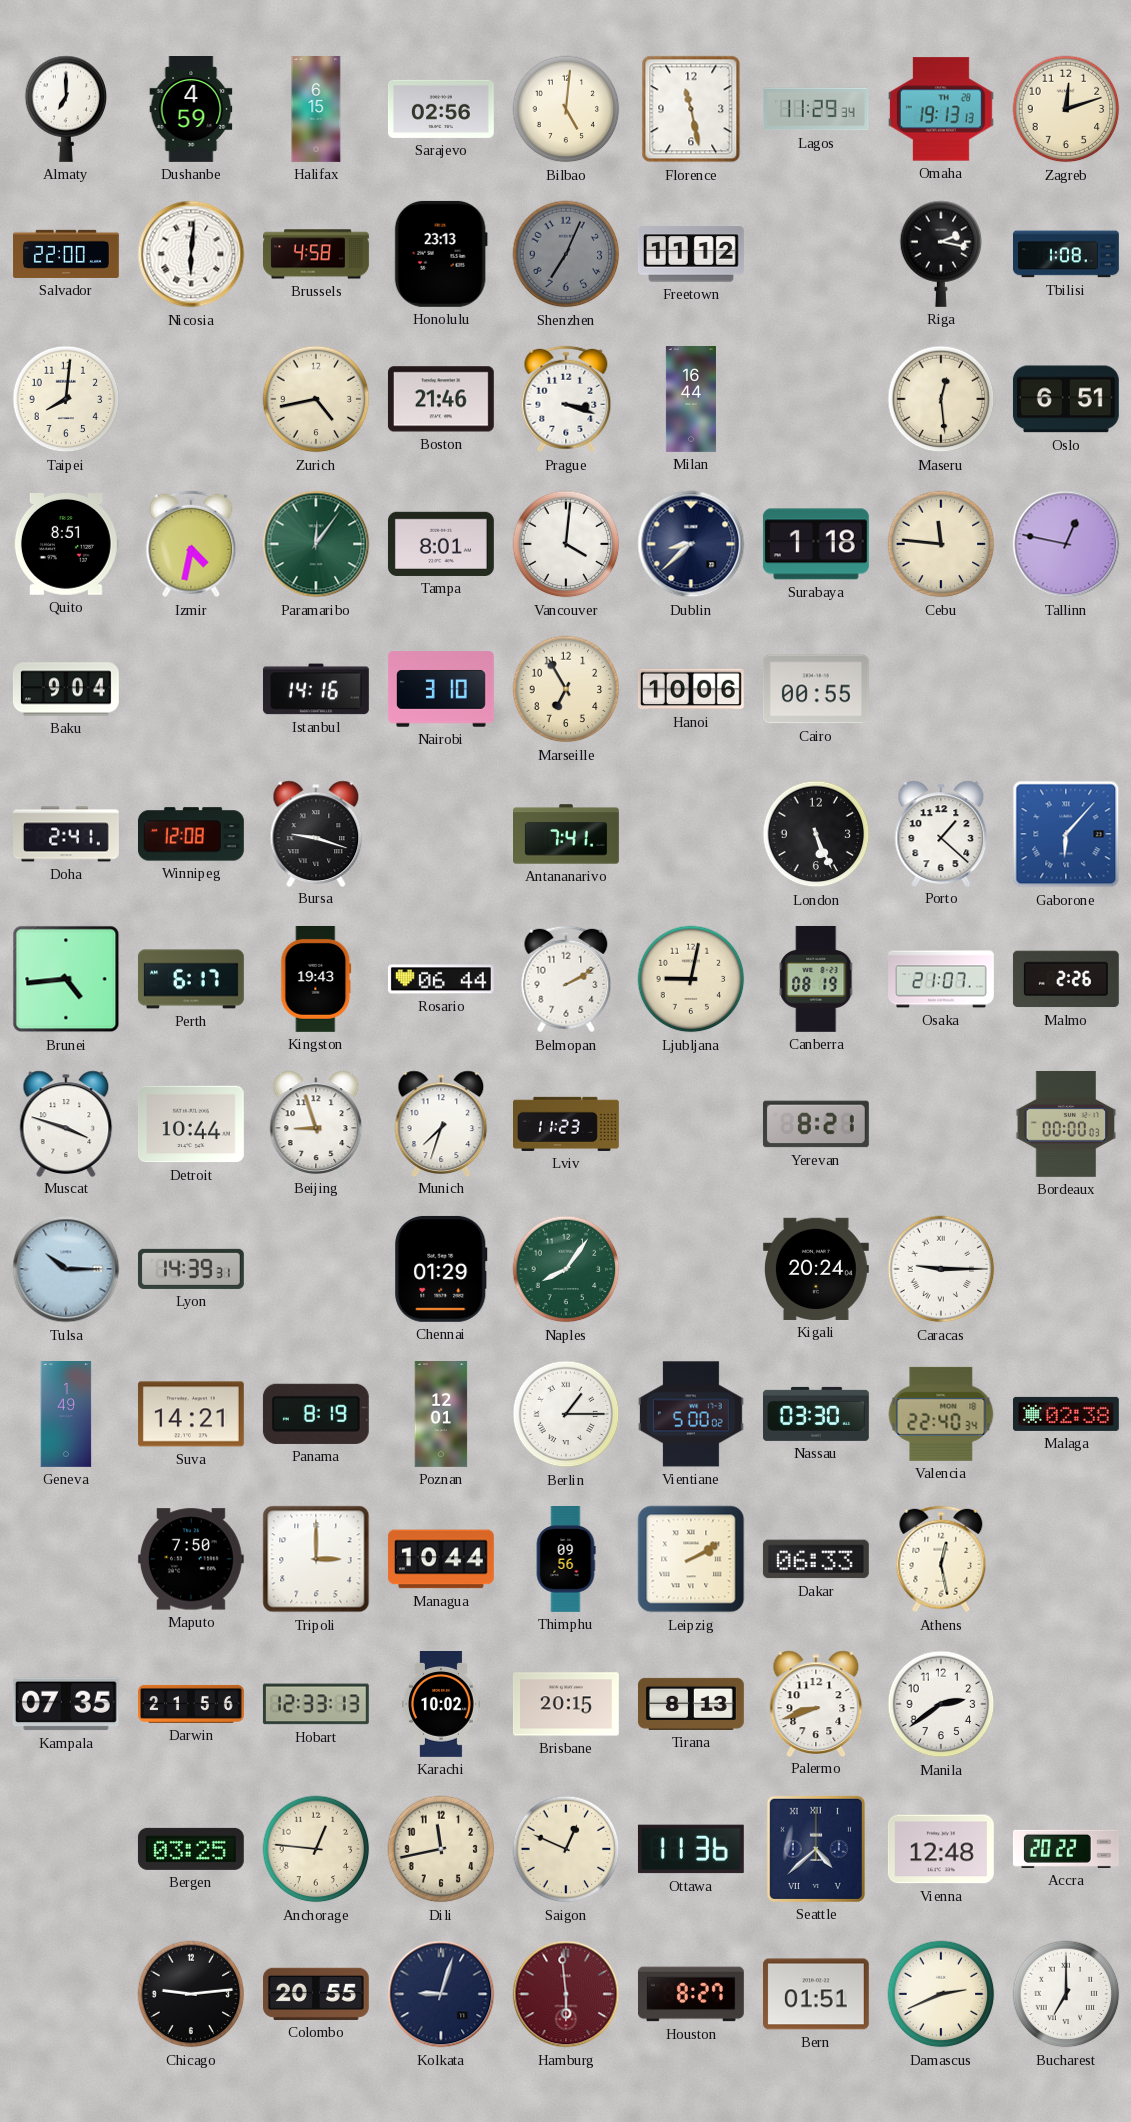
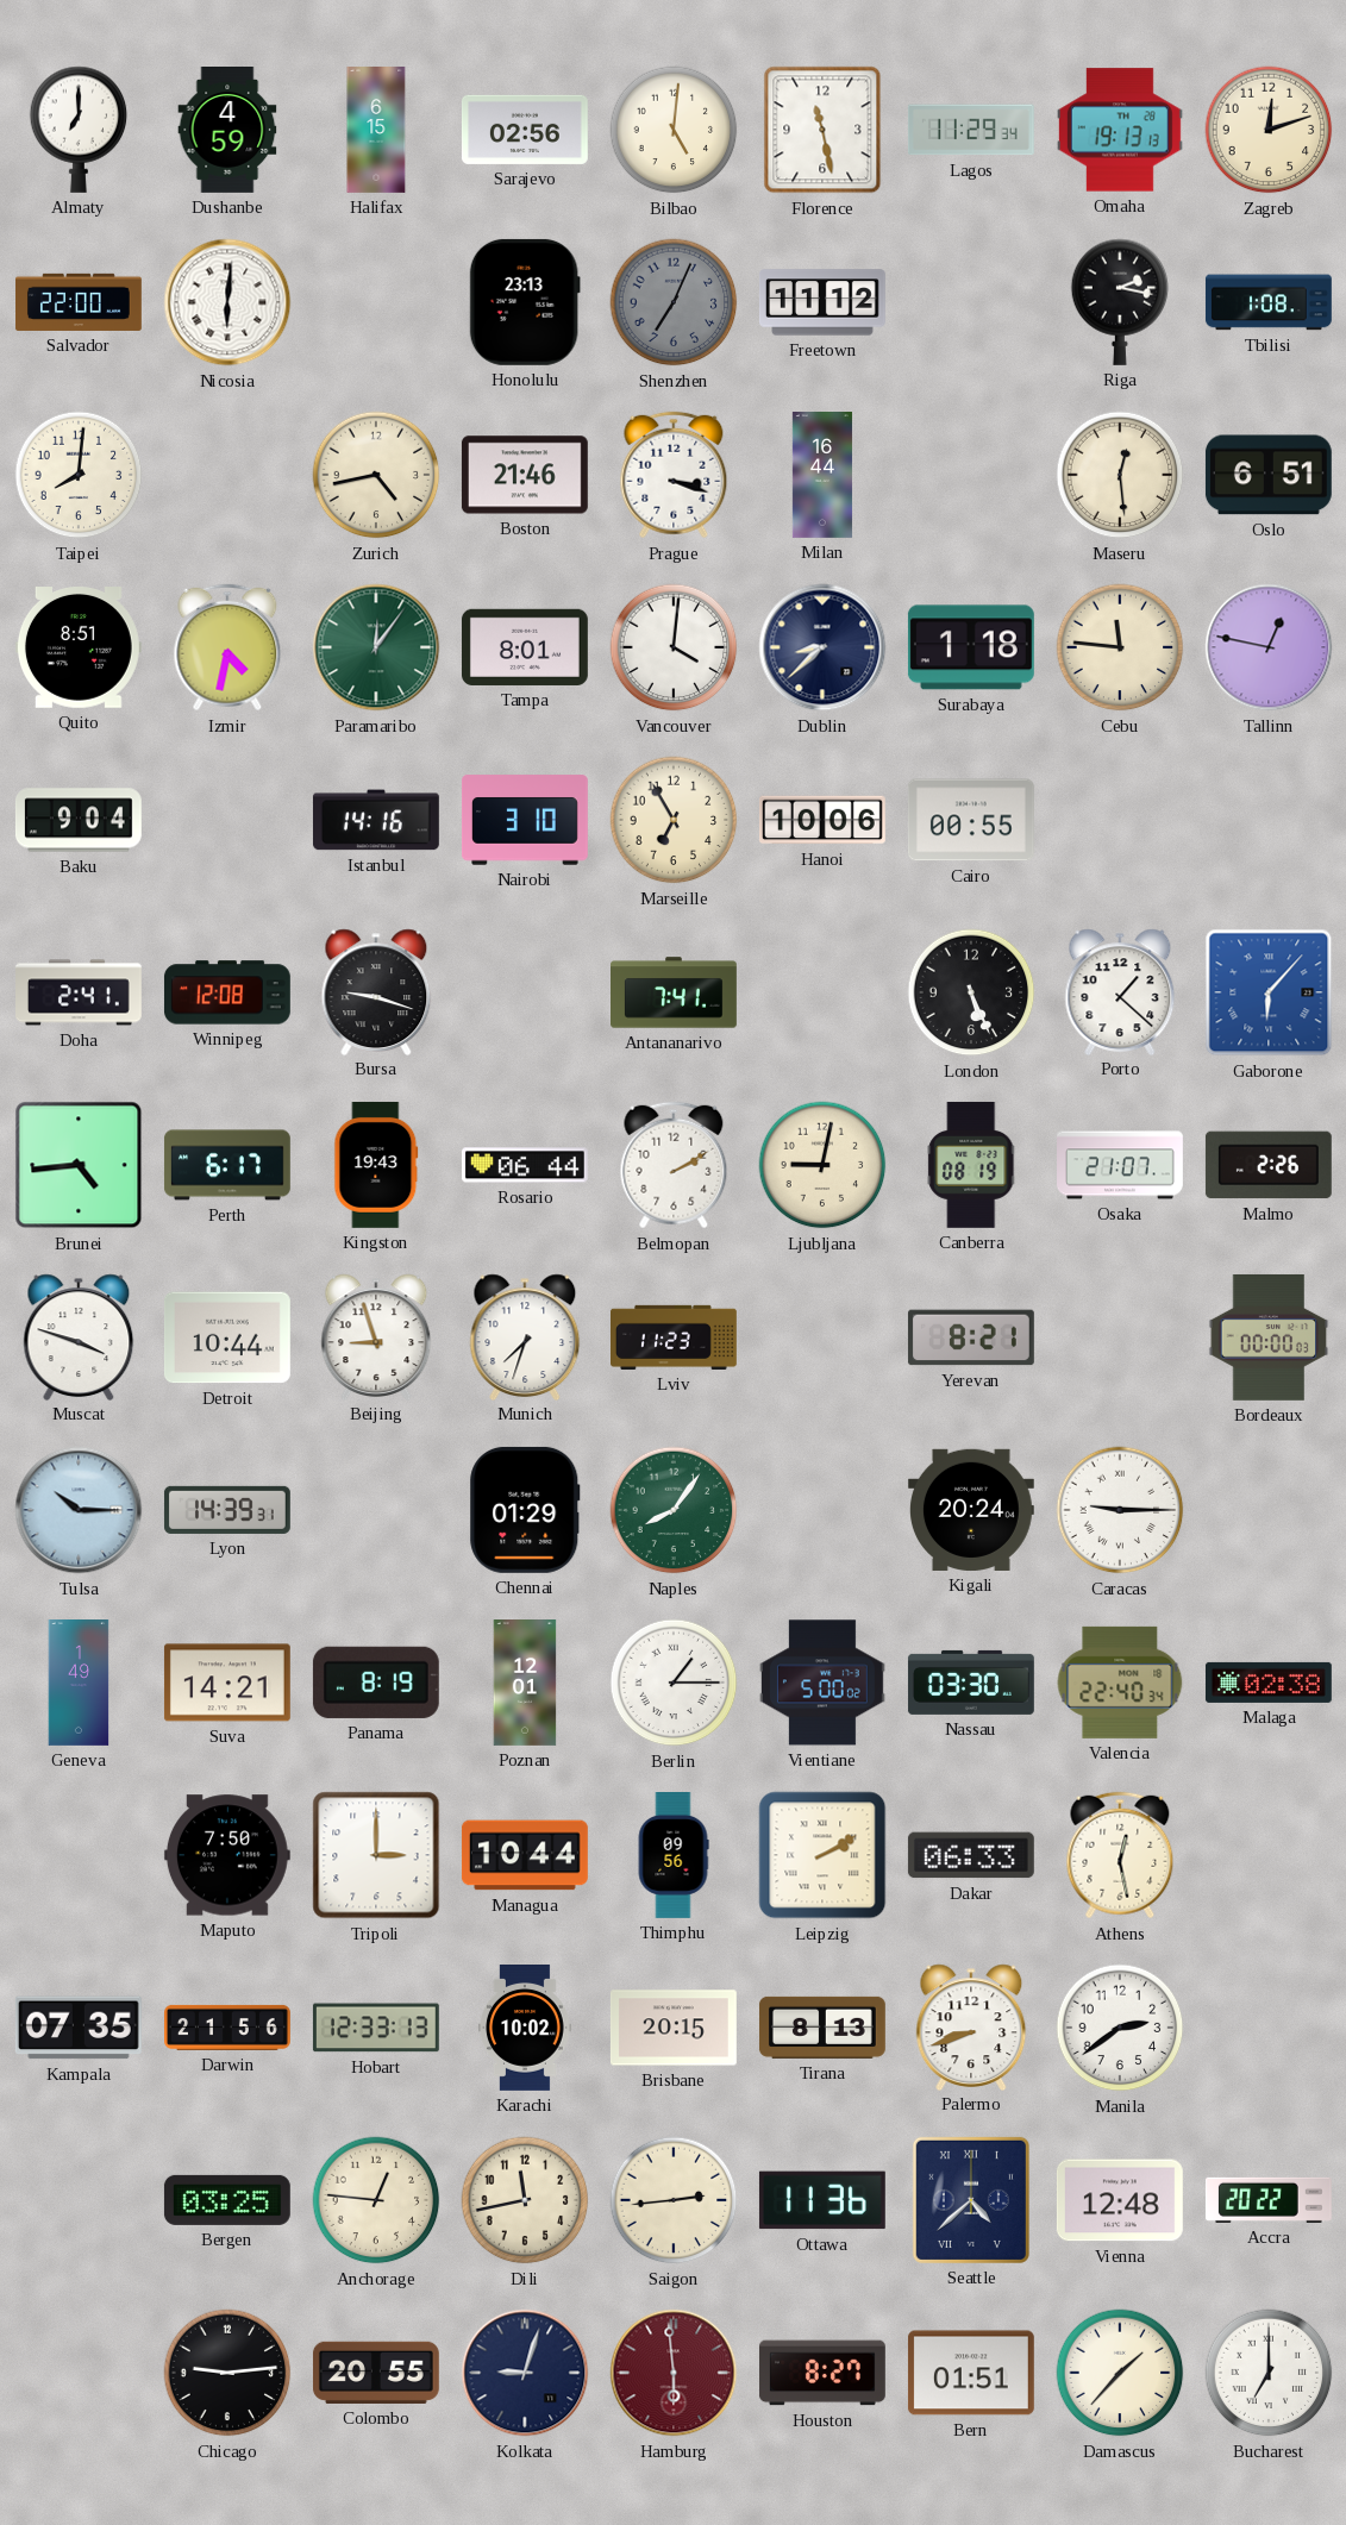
Brussels: 4:58 -> none
Saigon: 12:49 -> 2:44
Damascus: 2:41 -> 1:37
